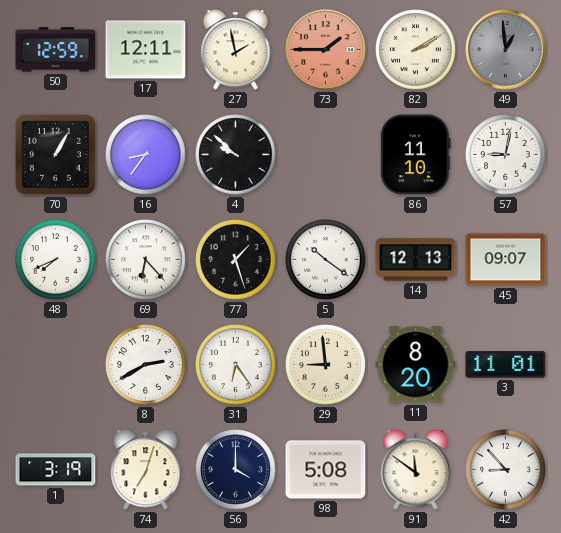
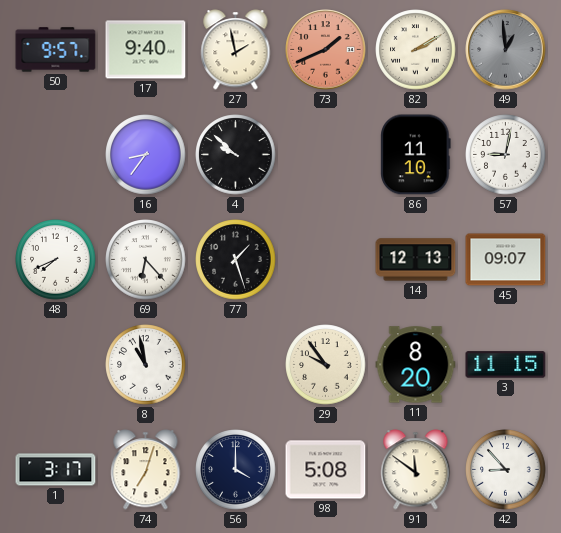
50: 12:59 -> 9:57
17: 12:11 -> 9:40
73: 1:45 -> 1:41
70: 1:05 -> none
5: 10:21 -> none
8: 2:40 -> 10:58
31: 6:24 -> none
29: 8:59 -> 9:54
3: 11:01 -> 11:15
1: 3:19 -> 3:17
